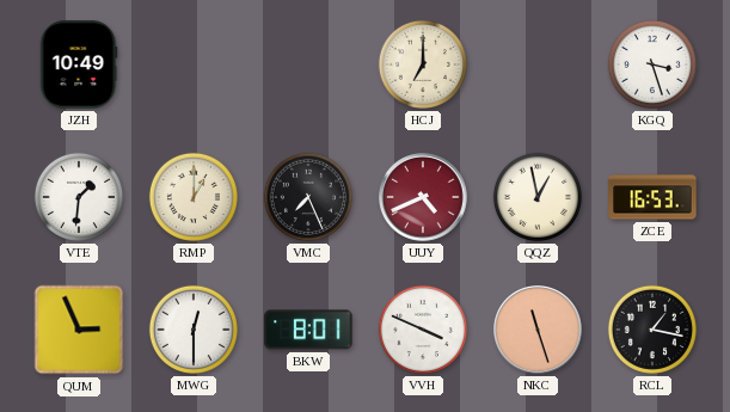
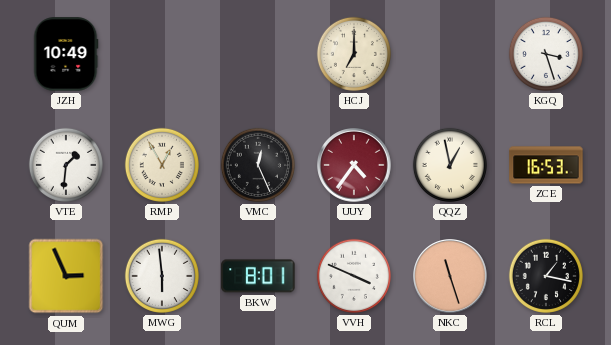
RMP: 1:00 -> 12:55
VMC: 7:26 -> 12:26
UUY: 4:41 -> 4:36
MWG: 12:30 -> 5:59
